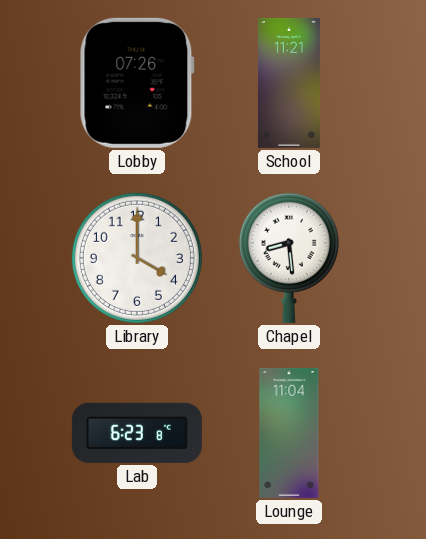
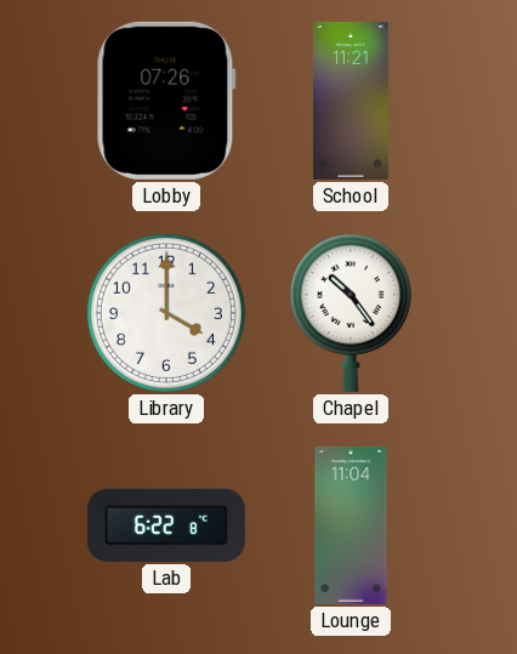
Chapel: 8:29 -> 10:24
Lab: 6:23 -> 6:22
